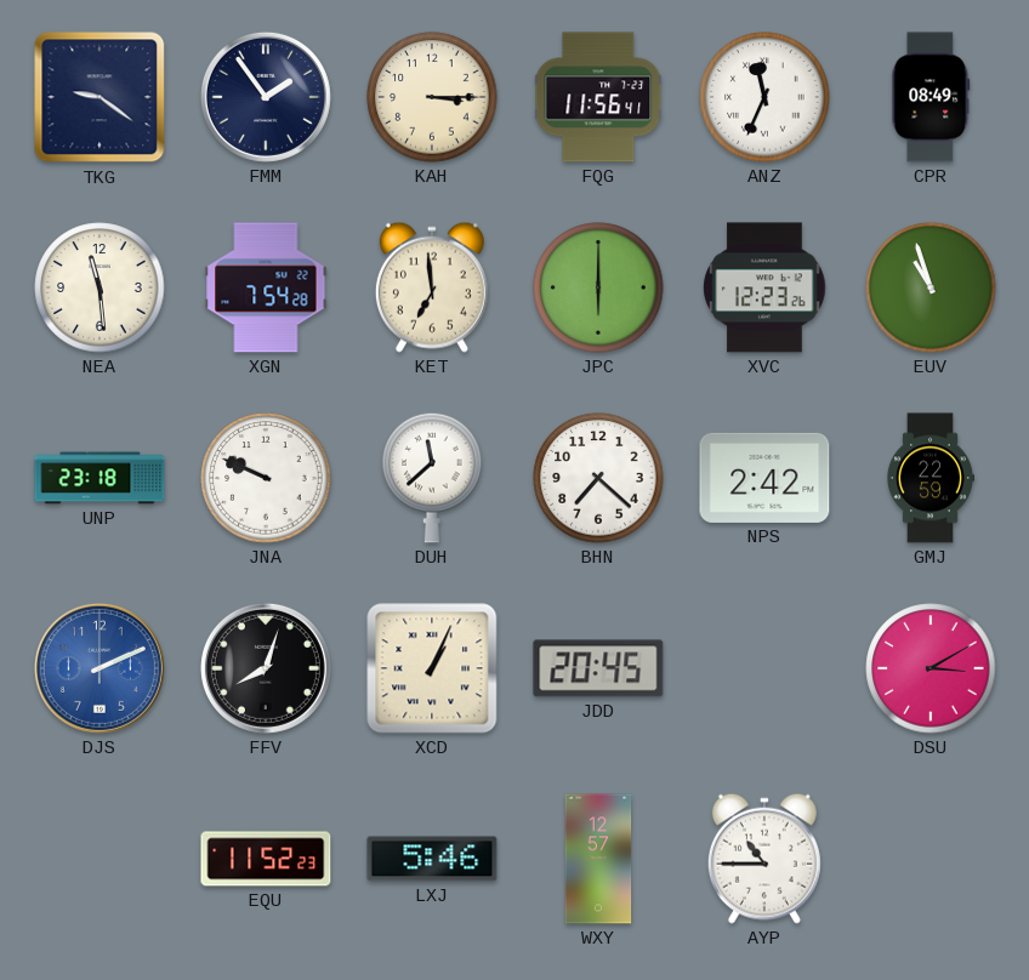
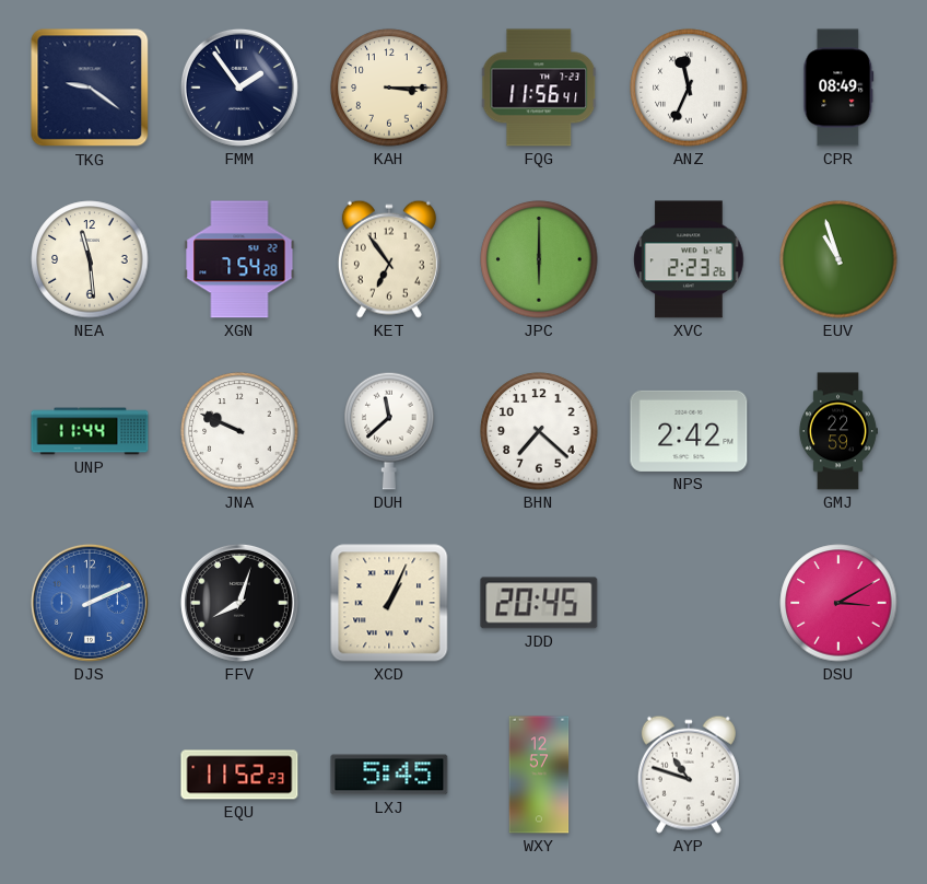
KET: 6:59 -> 6:54
XVC: 12:23 -> 2:23
UNP: 23:18 -> 11:44
LXJ: 5:46 -> 5:45
AYP: 10:45 -> 10:48
